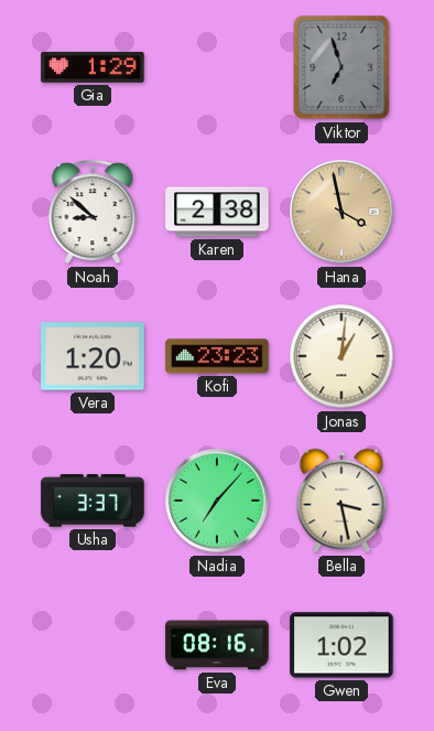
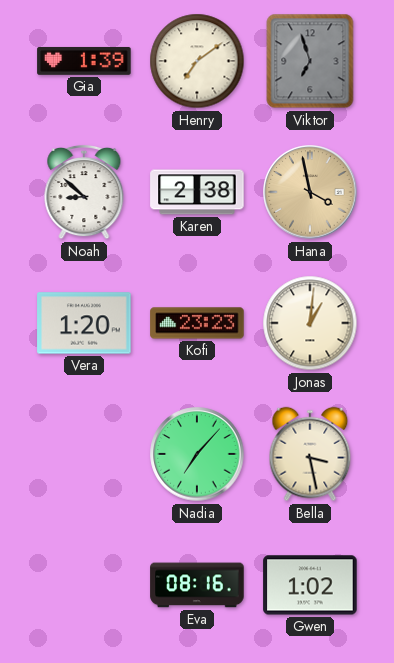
Gia: 1:29 -> 1:39
Henry: none -> 7:09
Usha: 3:37 -> none
